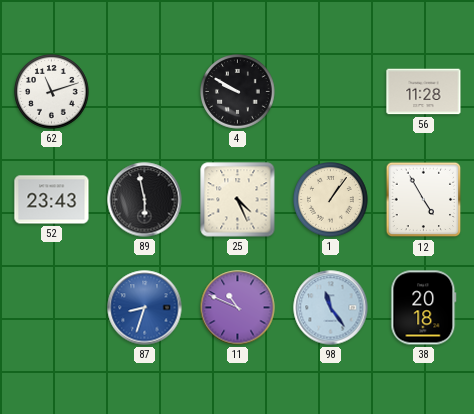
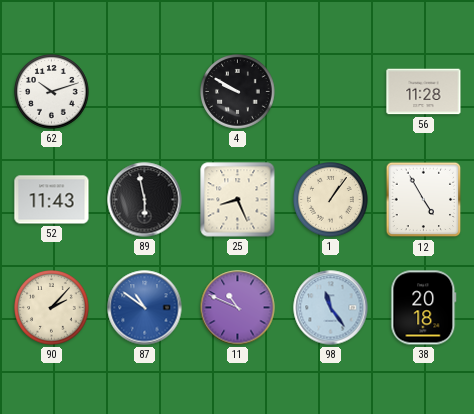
62: 11:12 -> 10:12
52: 23:43 -> 11:43
25: 4:26 -> 8:26
90: none -> 2:07
87: 8:33 -> 10:51
